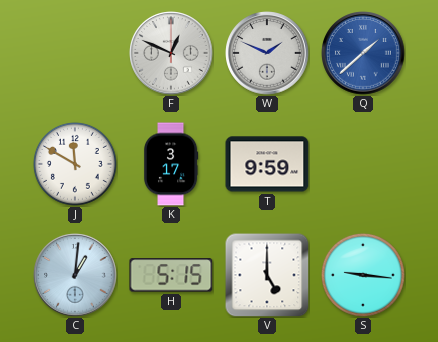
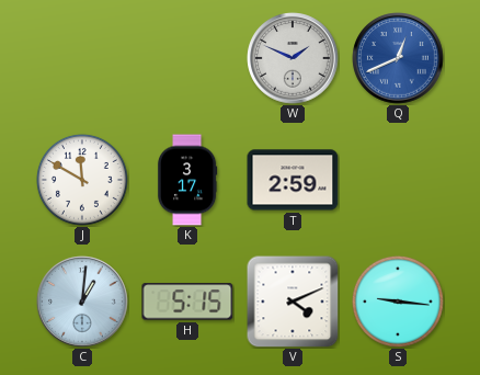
F: 12:49 -> none
Q: 1:38 -> 12:41
T: 9:59 -> 2:59
V: 5:00 -> 4:11
